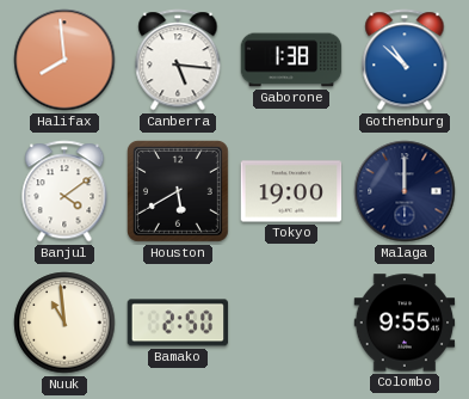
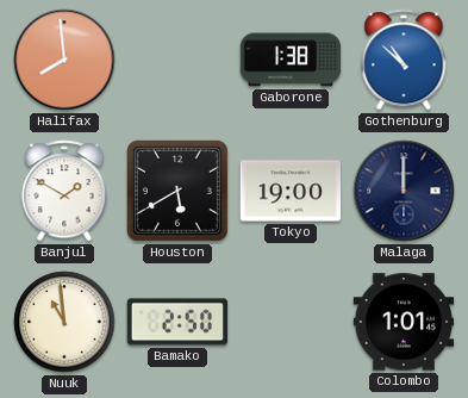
Canberra: 5:16 -> none
Banjul: 4:09 -> 1:50
Colombo: 9:55 -> 1:01
